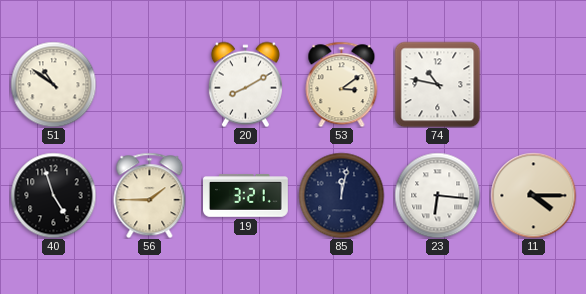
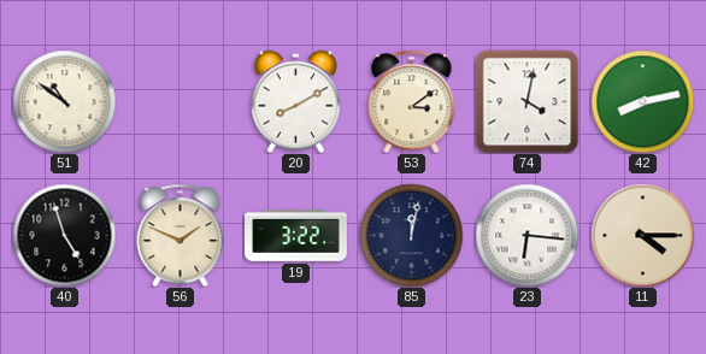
74: 10:47 -> 4:02
42: none -> 8:13
56: 1:45 -> 1:49
19: 3:21 -> 3:22
